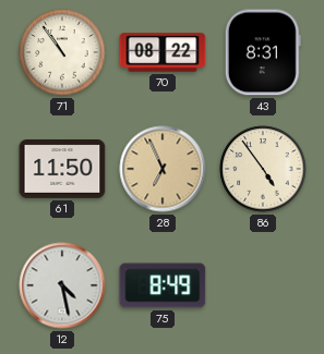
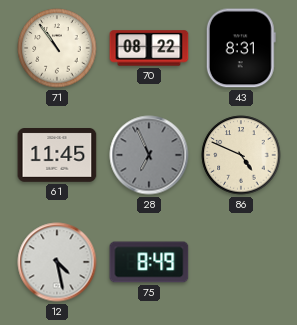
61: 11:50 -> 11:45
28 dial: champagne -> grey
86: 4:54 -> 4:49
